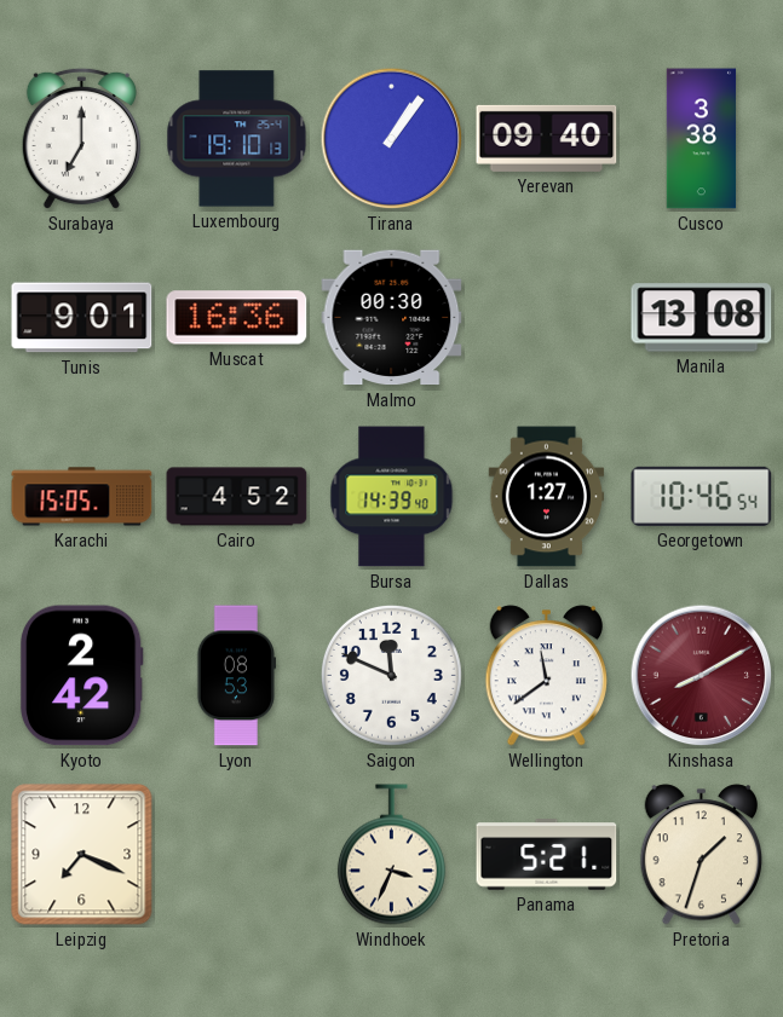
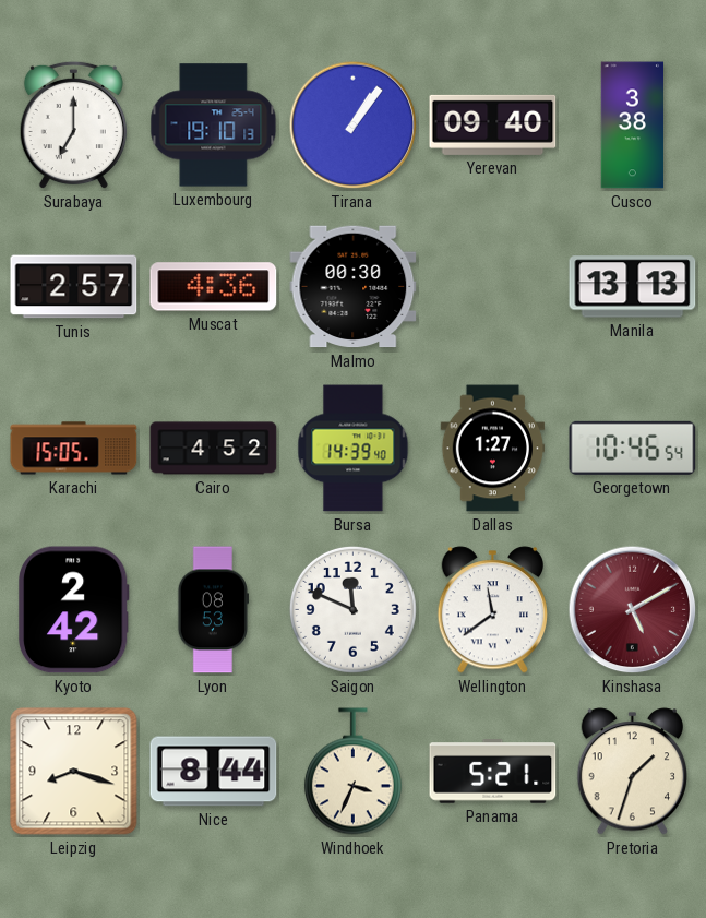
Tunis: 9:01 -> 2:57
Muscat: 16:36 -> 4:36
Manila: 13:08 -> 13:13
Kinshasa: 8:10 -> 5:10
Leipzig: 7:19 -> 8:18
Nice: none -> 8:44
